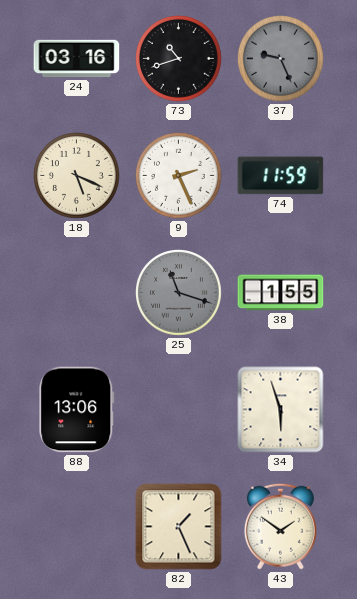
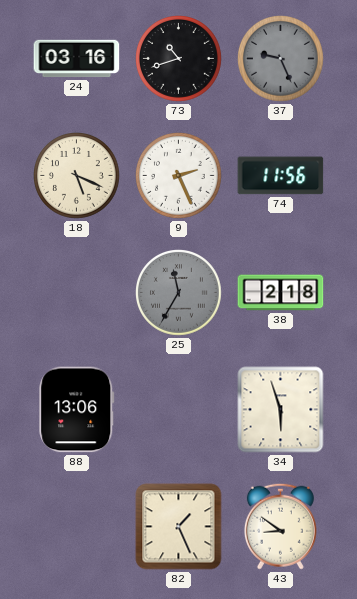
74: 11:59 -> 11:56
25: 11:18 -> 11:35
38: 1:55 -> 2:18
43: 1:51 -> 8:51
